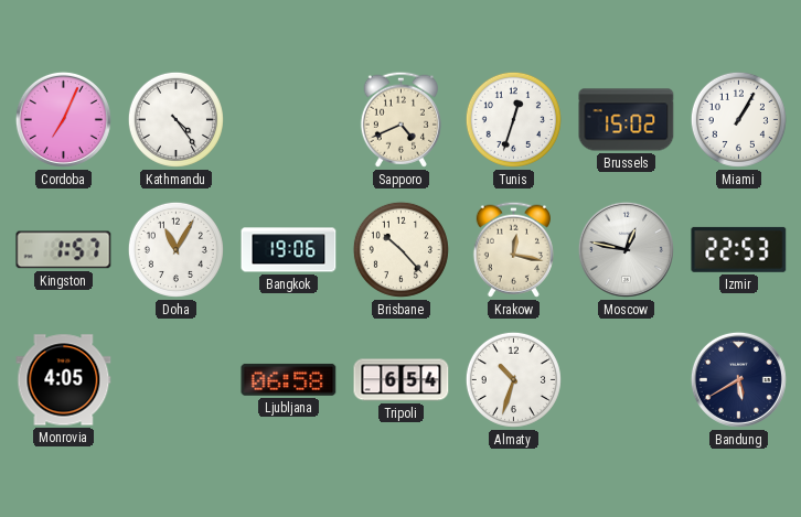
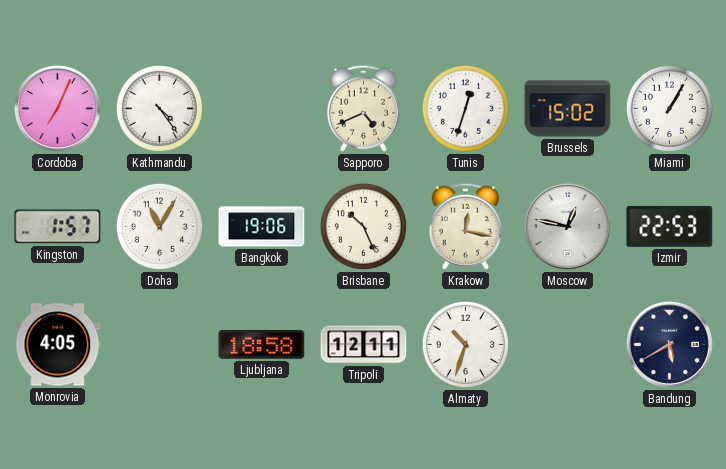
Brisbane: 10:23 -> 10:26
Ljubljana: 06:58 -> 18:58
Tripoli: 6:54 -> 12:11
